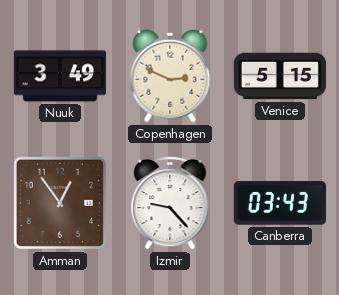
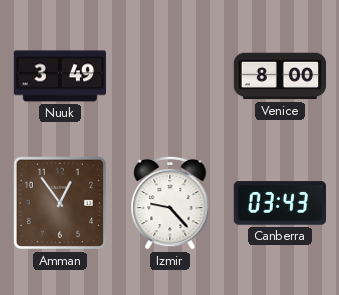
Copenhagen: 2:49 -> none
Venice: 5:15 -> 8:00
